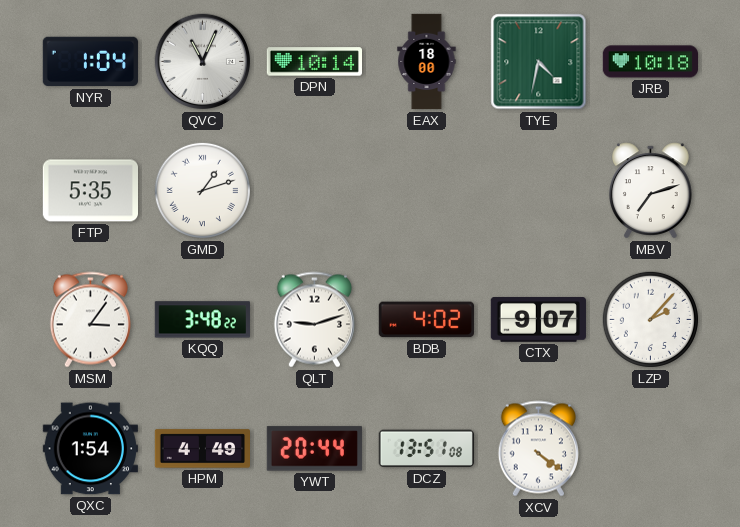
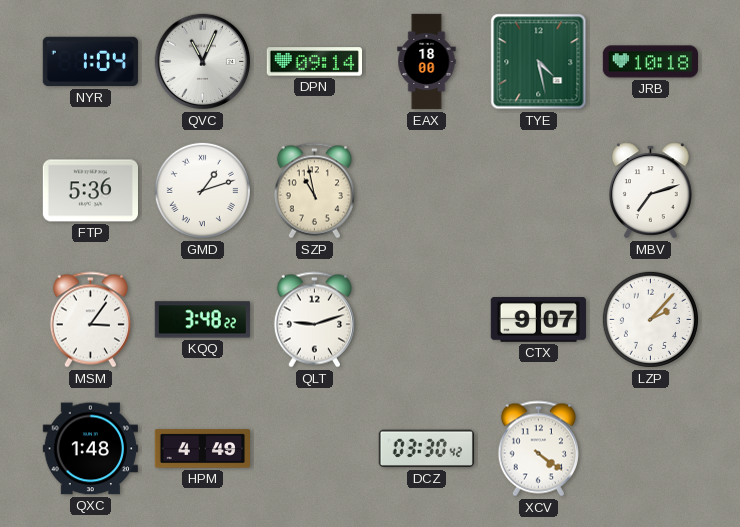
DPN: 10:14 -> 09:14
TYE: 4:32 -> 4:28
FTP: 5:35 -> 5:36
SZP: none -> 10:58
BDB: 4:02 -> none
QXC: 1:54 -> 1:48
YWT: 20:44 -> none
DCZ: 13:51 -> 03:30
